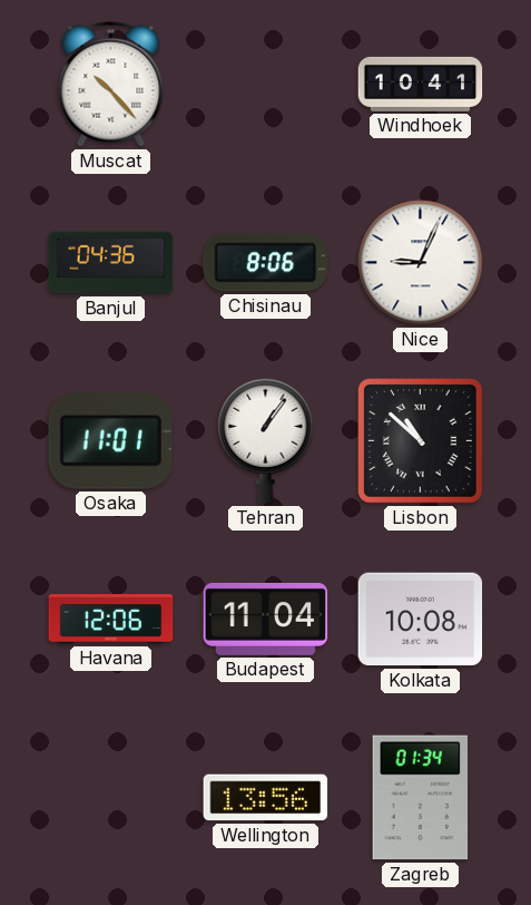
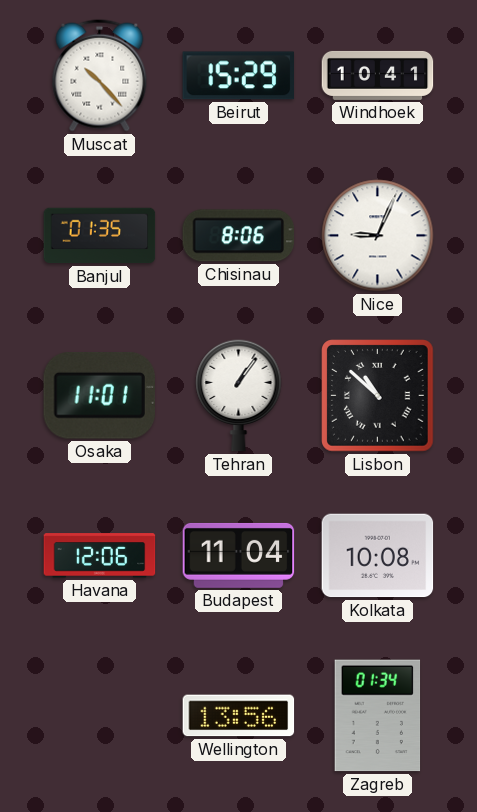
Beirut: none -> 15:29
Banjul: 04:36 -> 01:35
